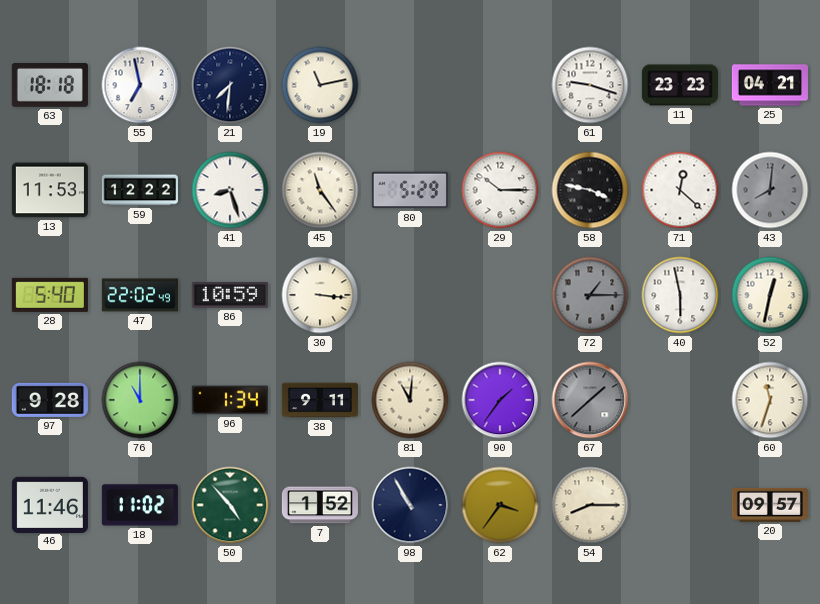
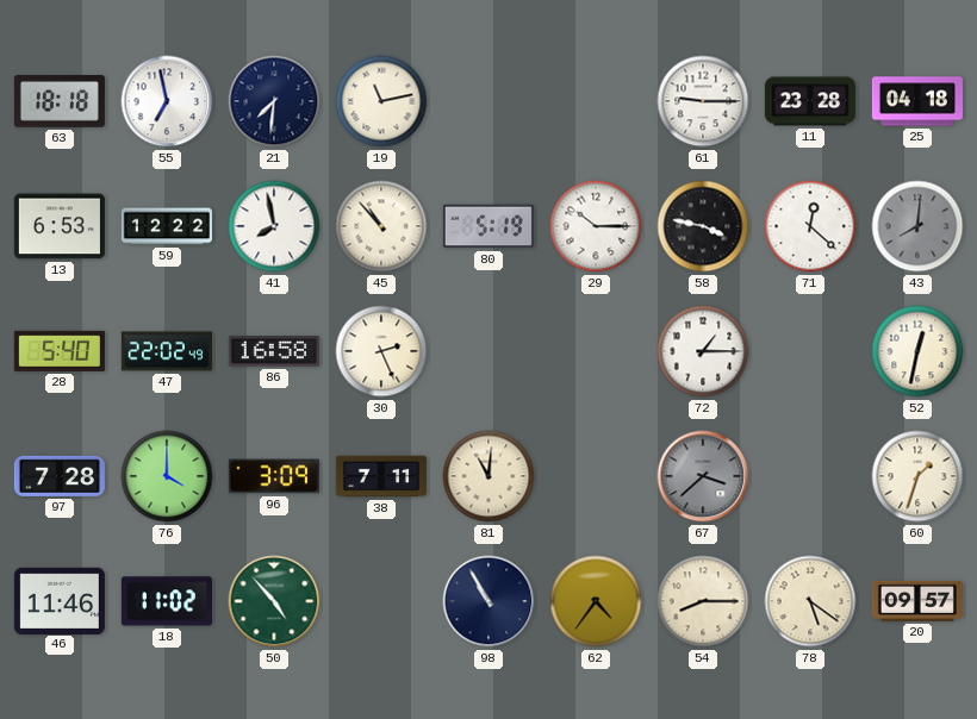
61: 9:18 -> 9:15
11: 23:23 -> 23:28
25: 04:21 -> 04:18
13: 11:53 -> 6:53
41: 8:27 -> 7:58
45: 11:24 -> 10:53
80: 5:29 -> 5:19
86: 10:59 -> 16:58
30: 3:16 -> 2:26
72 dial: grey -> white
40: 5:58 -> none
97: 9:28 -> 7:28
76: 11:00 -> 4:00
96: 1:34 -> 3:09
38: 9:11 -> 7:11
90: 1:36 -> none
67: 1:38 -> 3:38
60: 11:33 -> 1:33
7: 1:52 -> none
62: 3:36 -> 4:36
78: none -> 5:21
